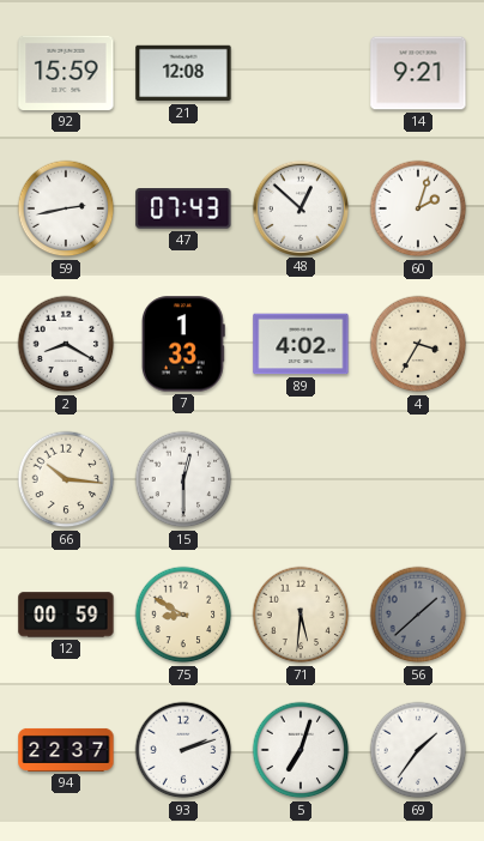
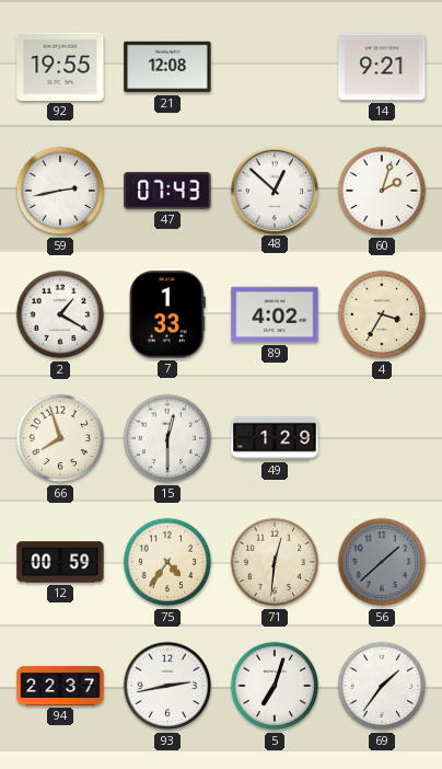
92: 15:59 -> 19:55
2: 8:20 -> 1:20
66: 10:16 -> 7:57
49: none -> 1:29
75: 8:50 -> 4:36
71: 5:31 -> 12:31
93: 2:12 -> 2:43
